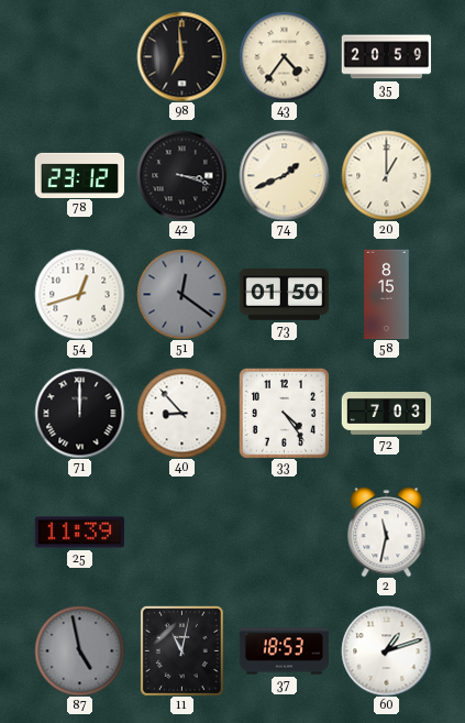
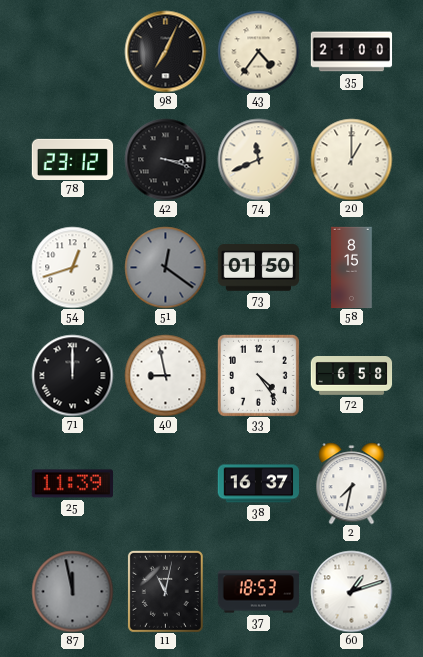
98: 6:59 -> 7:04
35: 20:59 -> 21:00
74: 1:41 -> 11:41
40: 8:53 -> 8:58
72: 7:03 -> 6:58
38: none -> 16:37
2: 11:32 -> 7:32
87: 4:58 -> 11:58
